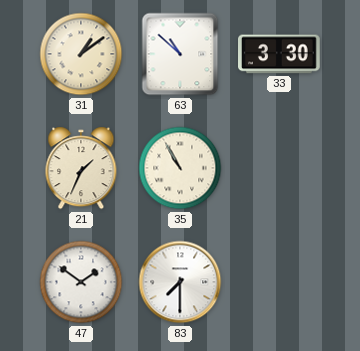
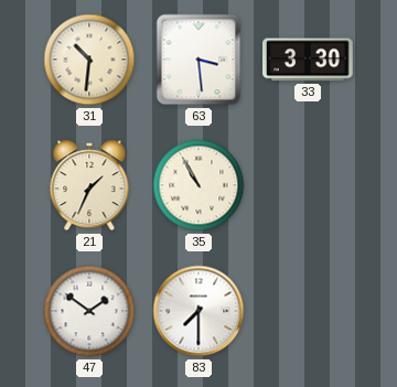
31: 1:09 -> 10:31
63: 10:52 -> 3:29
